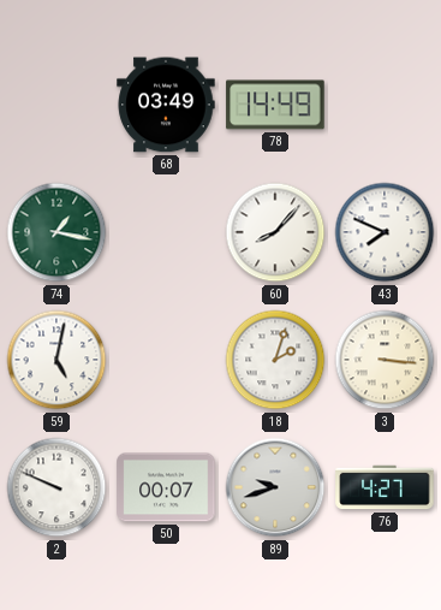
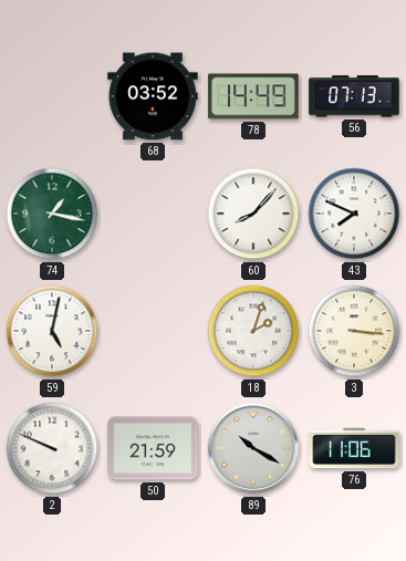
68: 03:49 -> 03:52
56: none -> 07:13
50: 00:07 -> 21:59
89: 9:42 -> 10:20
76: 4:27 -> 11:06
